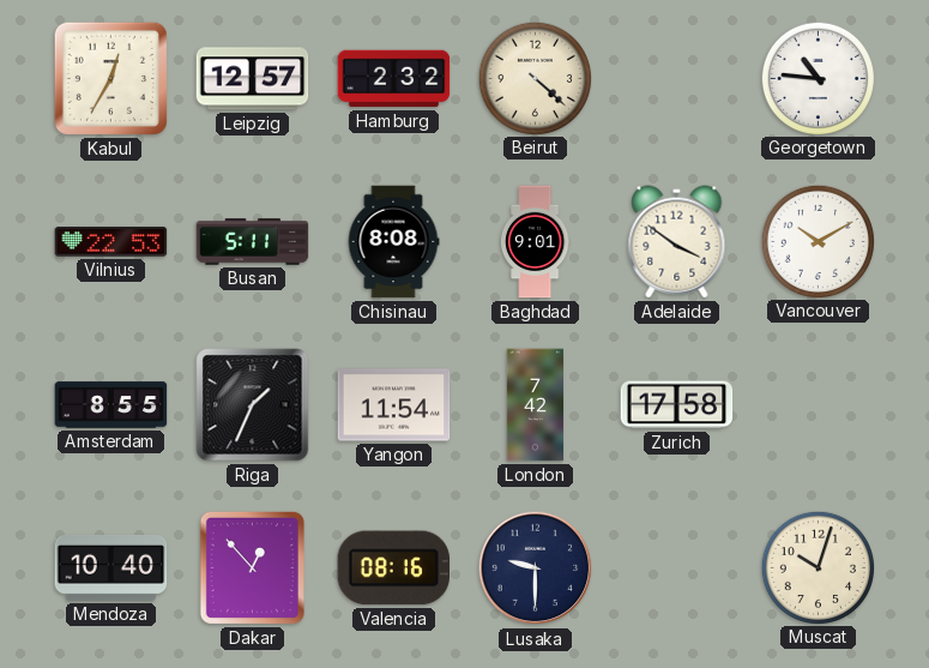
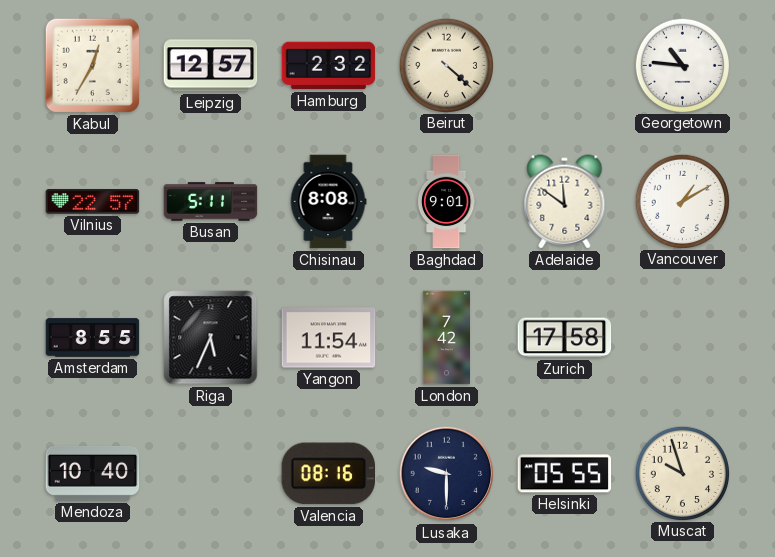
Vilnius: 22:53 -> 22:57
Adelaide: 3:51 -> 11:51
Vancouver: 10:10 -> 1:10
Riga: 1:34 -> 5:34
Dakar: 12:53 -> none
Helsinki: none -> 05:55
Muscat: 10:03 -> 9:57
